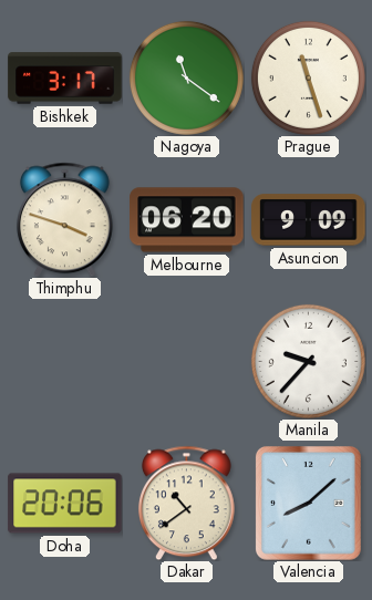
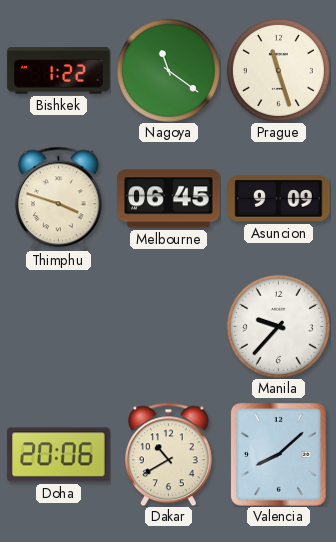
Bishkek: 3:17 -> 1:22
Melbourne: 06:20 -> 06:45
Dakar: 10:39 -> 10:40
